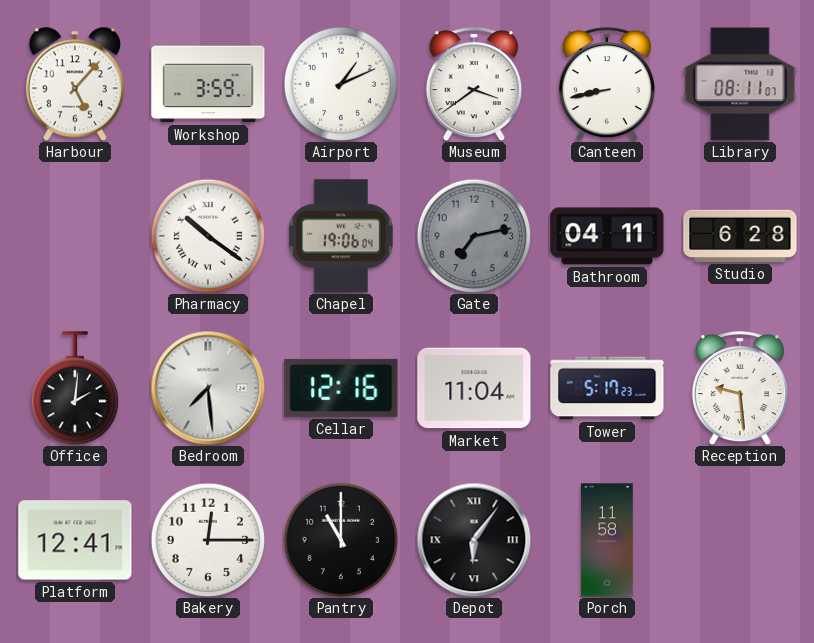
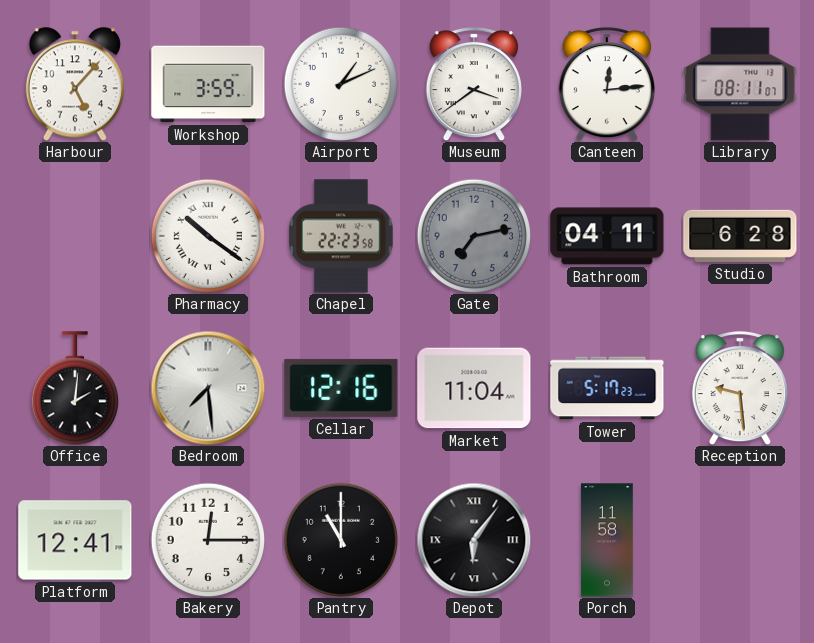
Canteen: 8:43 -> 12:14
Chapel: 19:06 -> 22:23
